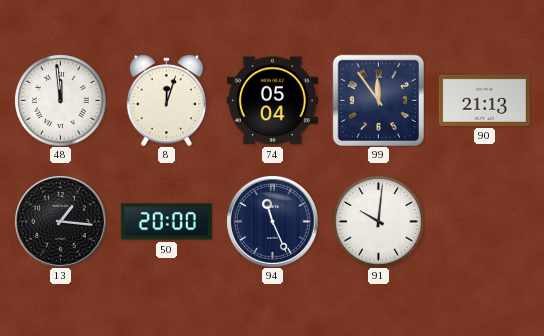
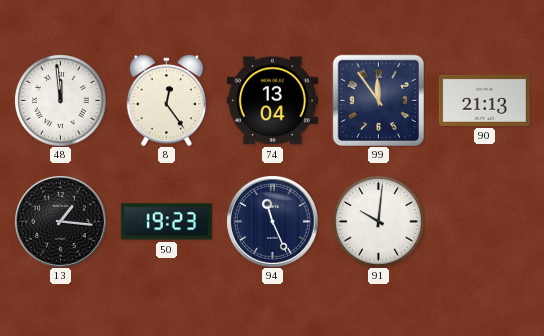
8: 12:03 -> 12:24
74: 05:04 -> 13:04
50: 20:00 -> 19:23
